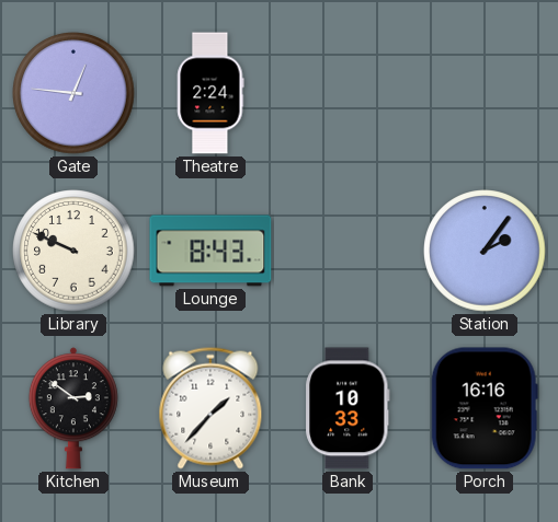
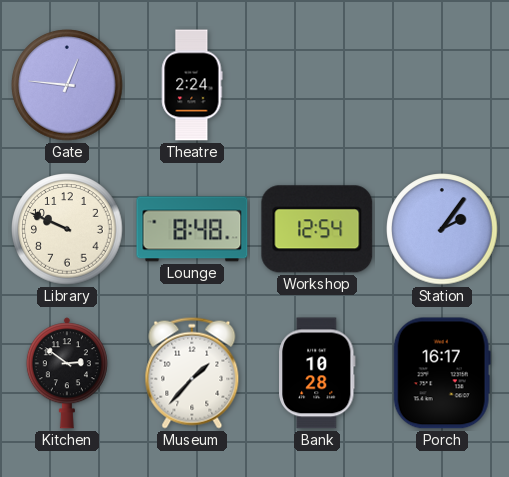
Lounge: 8:43 -> 8:48
Workshop: none -> 12:54
Bank: 10:33 -> 10:28
Porch: 16:16 -> 16:17
